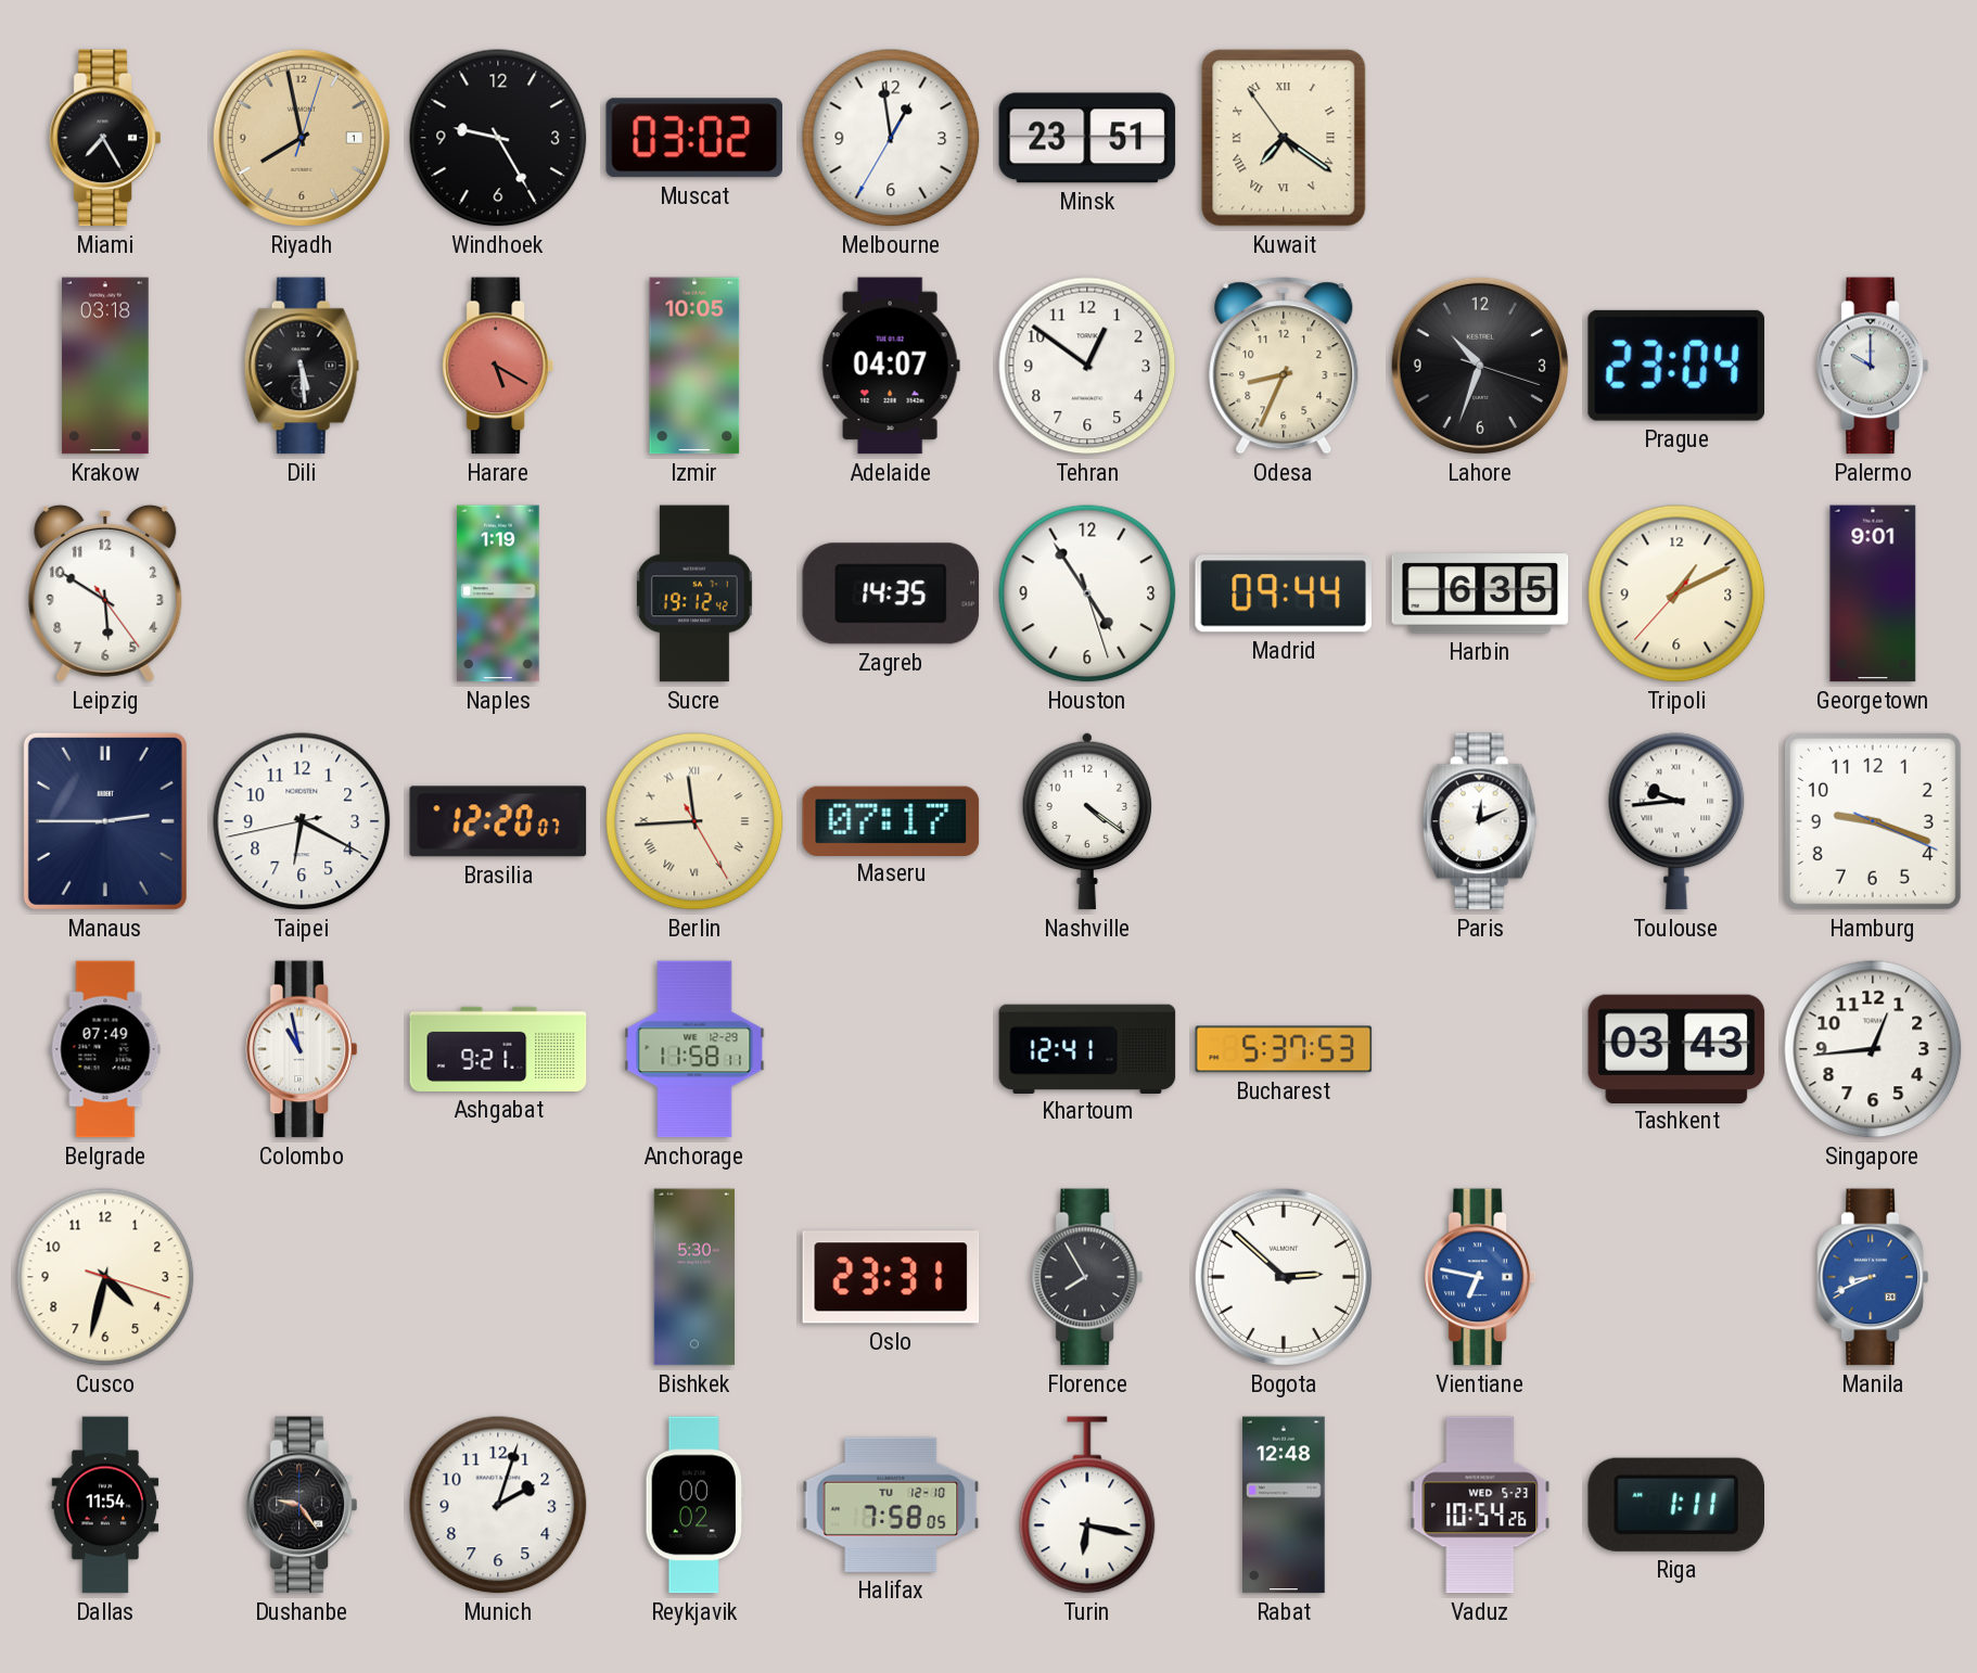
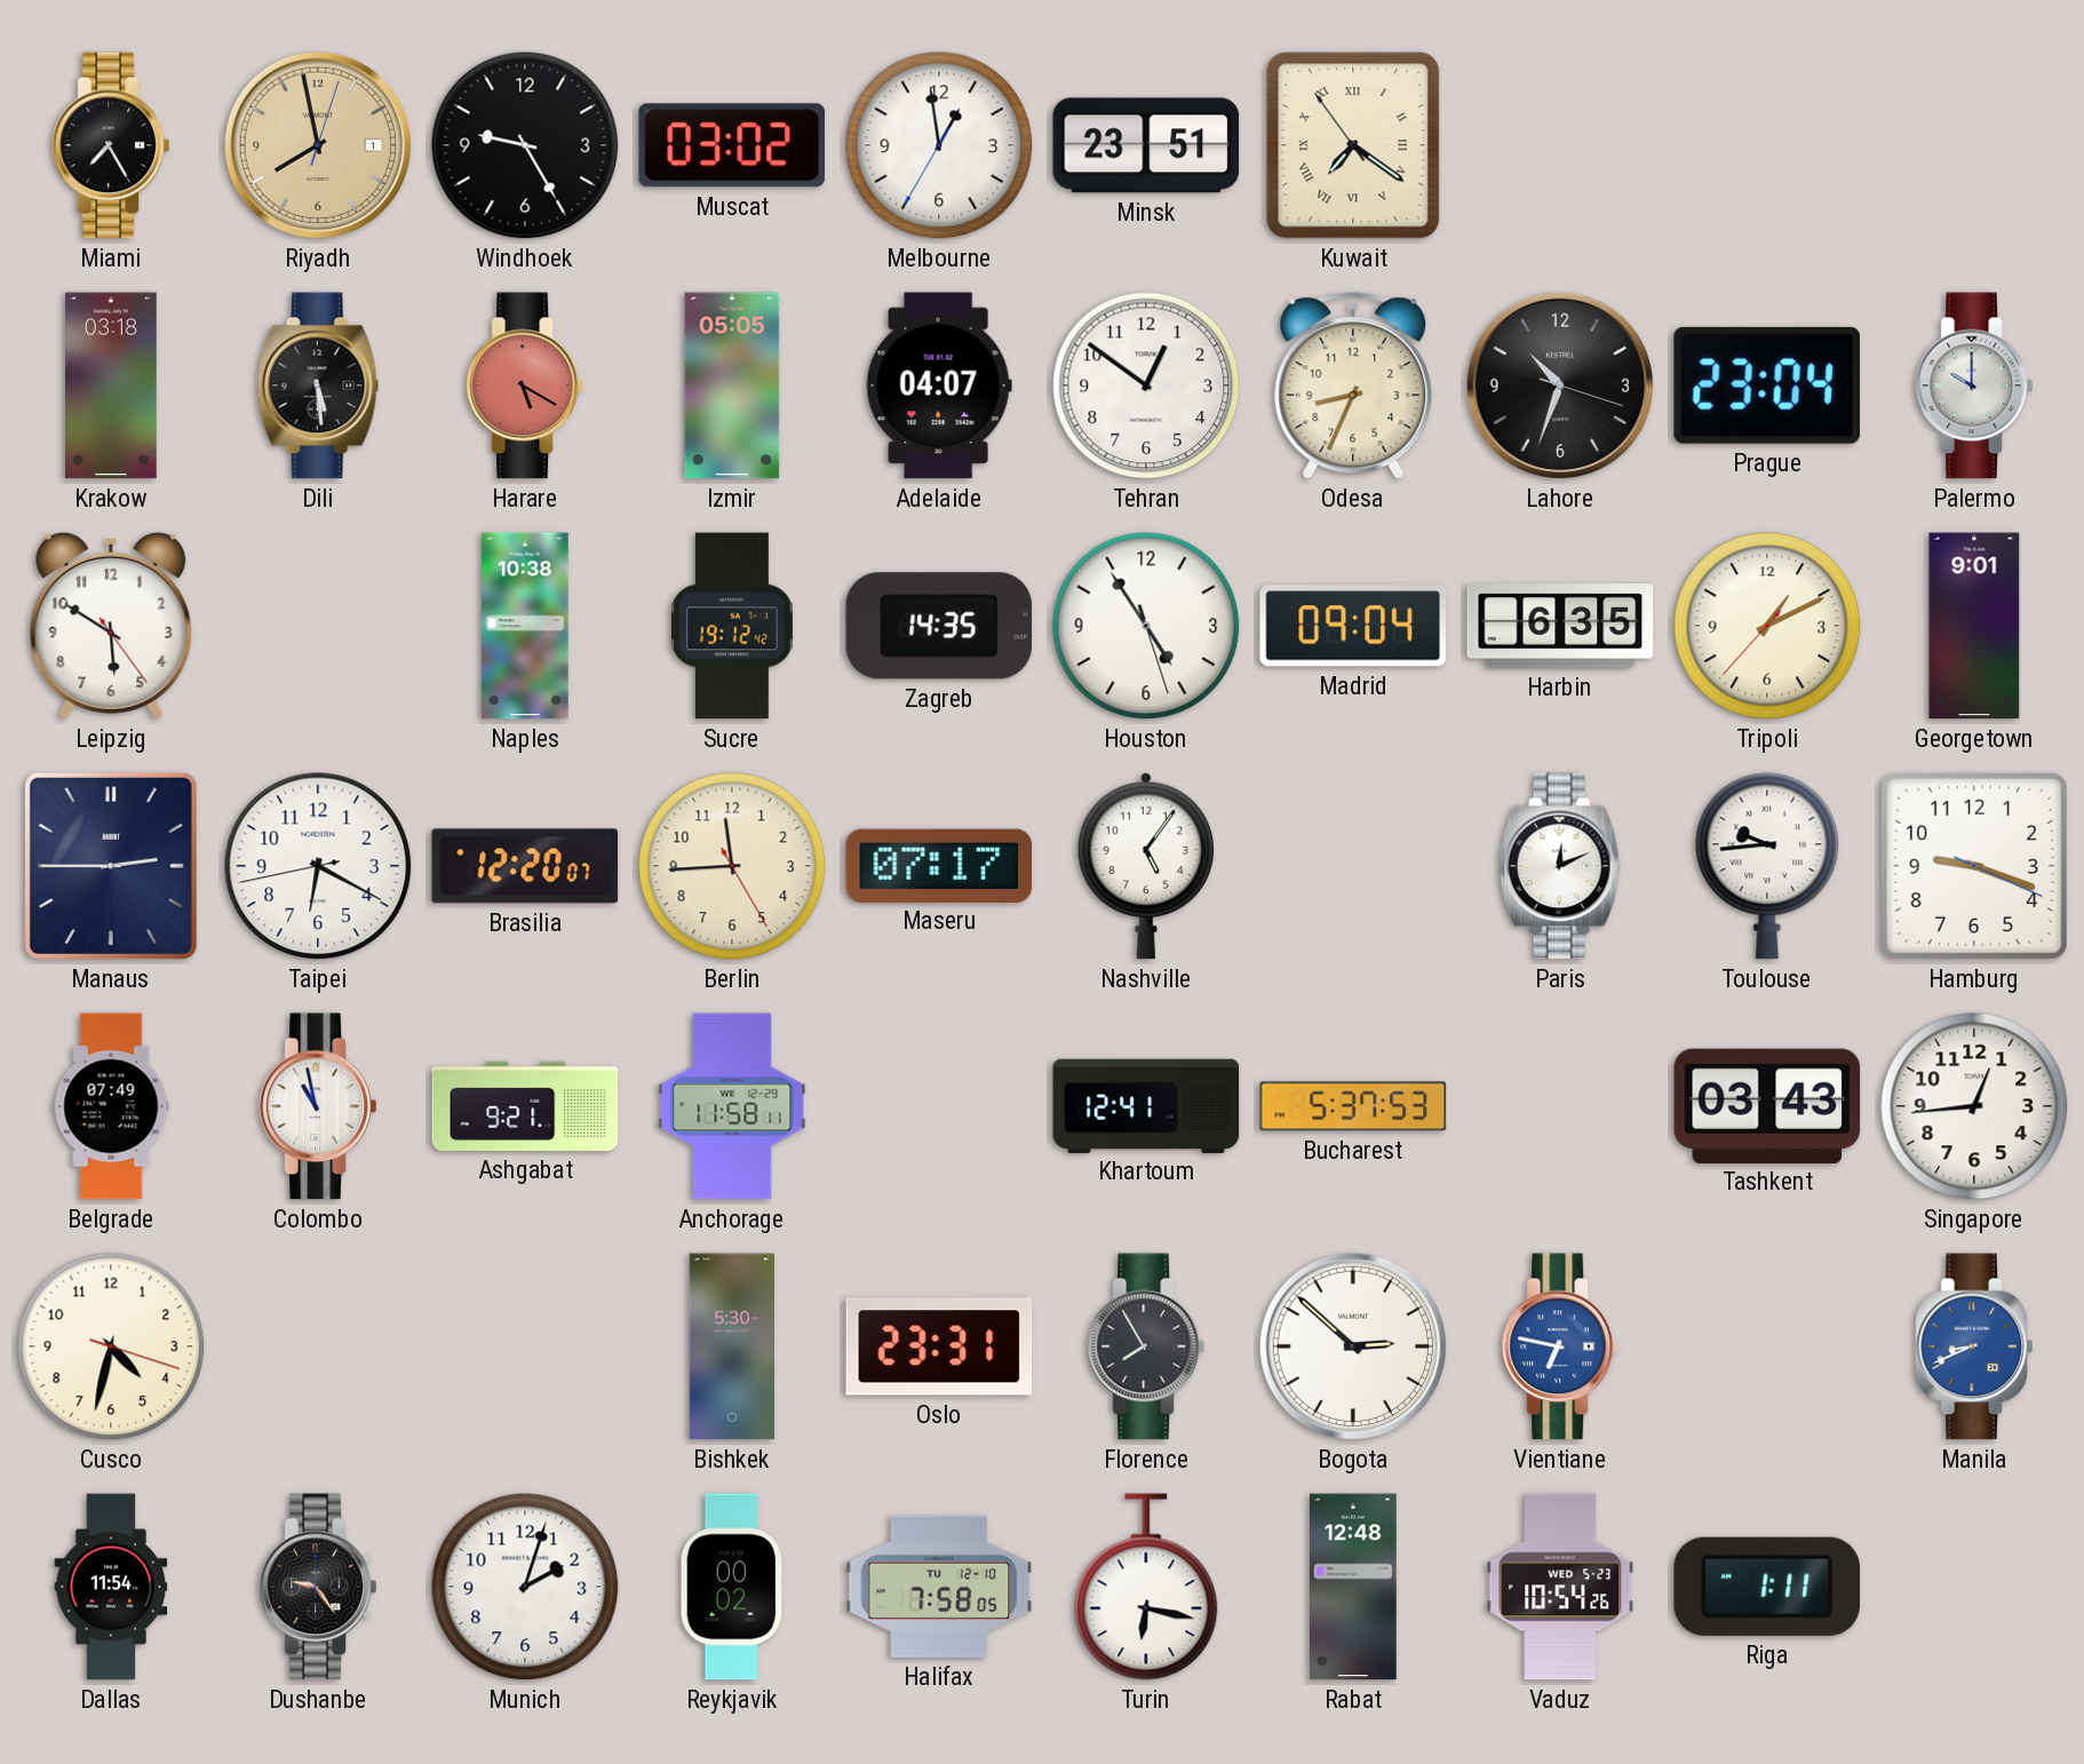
Izmir: 10:05 -> 05:05
Naples: 1:19 -> 10:38
Madrid: 09:44 -> 09:04
Berlin numerals: Roman -> Arabic
Nashville: 4:21 -> 5:06
